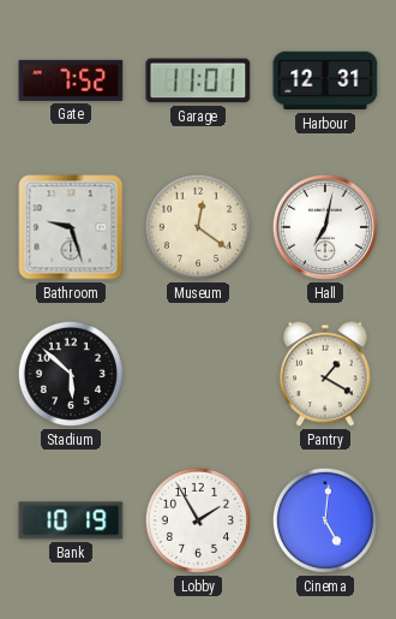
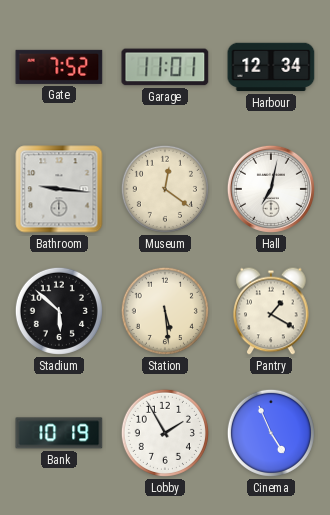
Harbour: 12:31 -> 12:34
Bathroom: 9:27 -> 9:16
Station: none -> 5:29
Cinema: 5:01 -> 4:56
